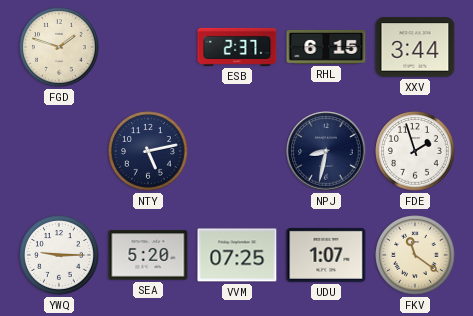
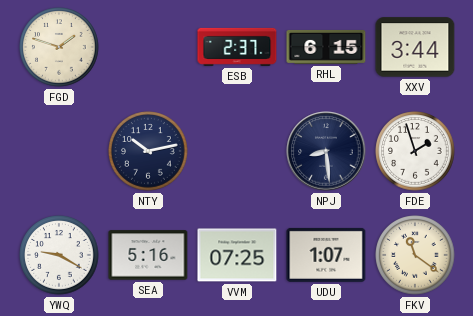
NTY: 5:13 -> 10:13
NPJ: 8:32 -> 8:29
YWQ: 9:15 -> 9:20
SEA: 5:20 -> 5:16
